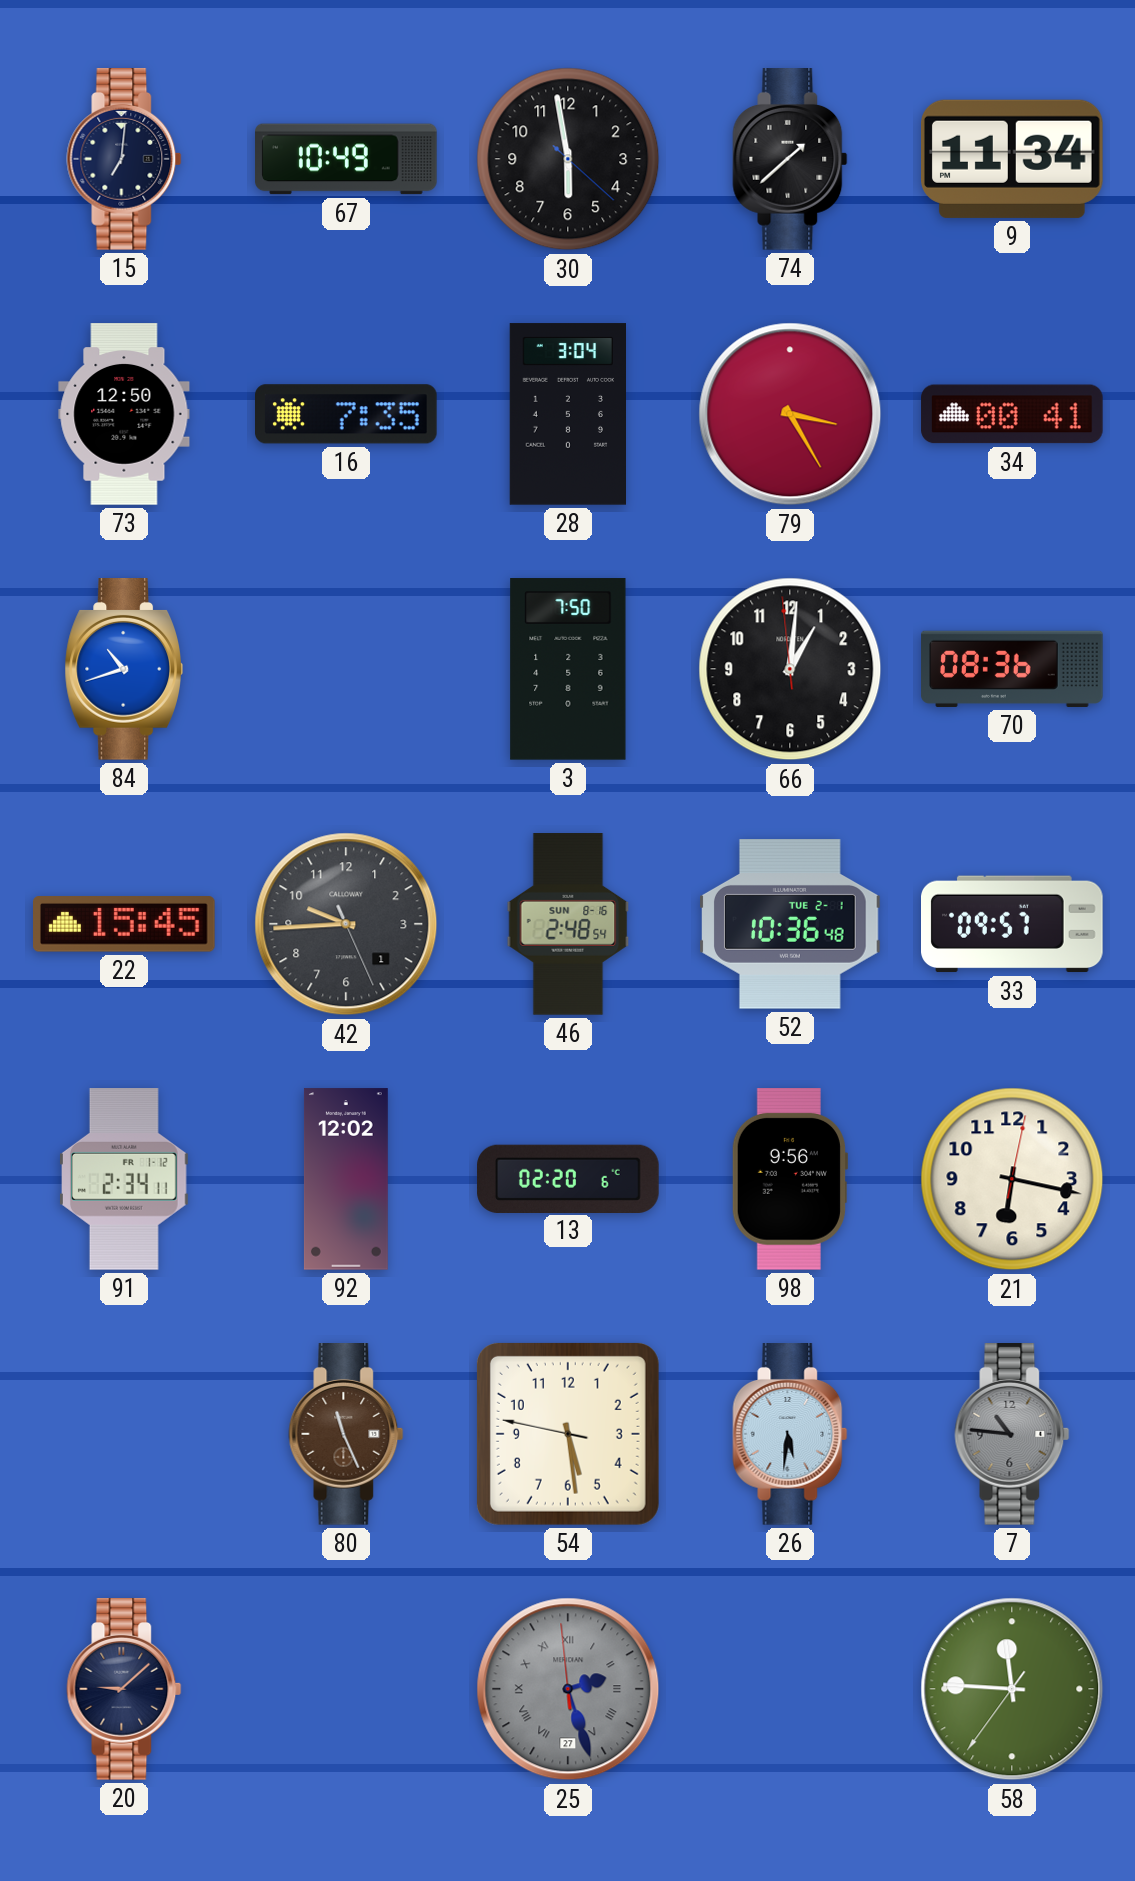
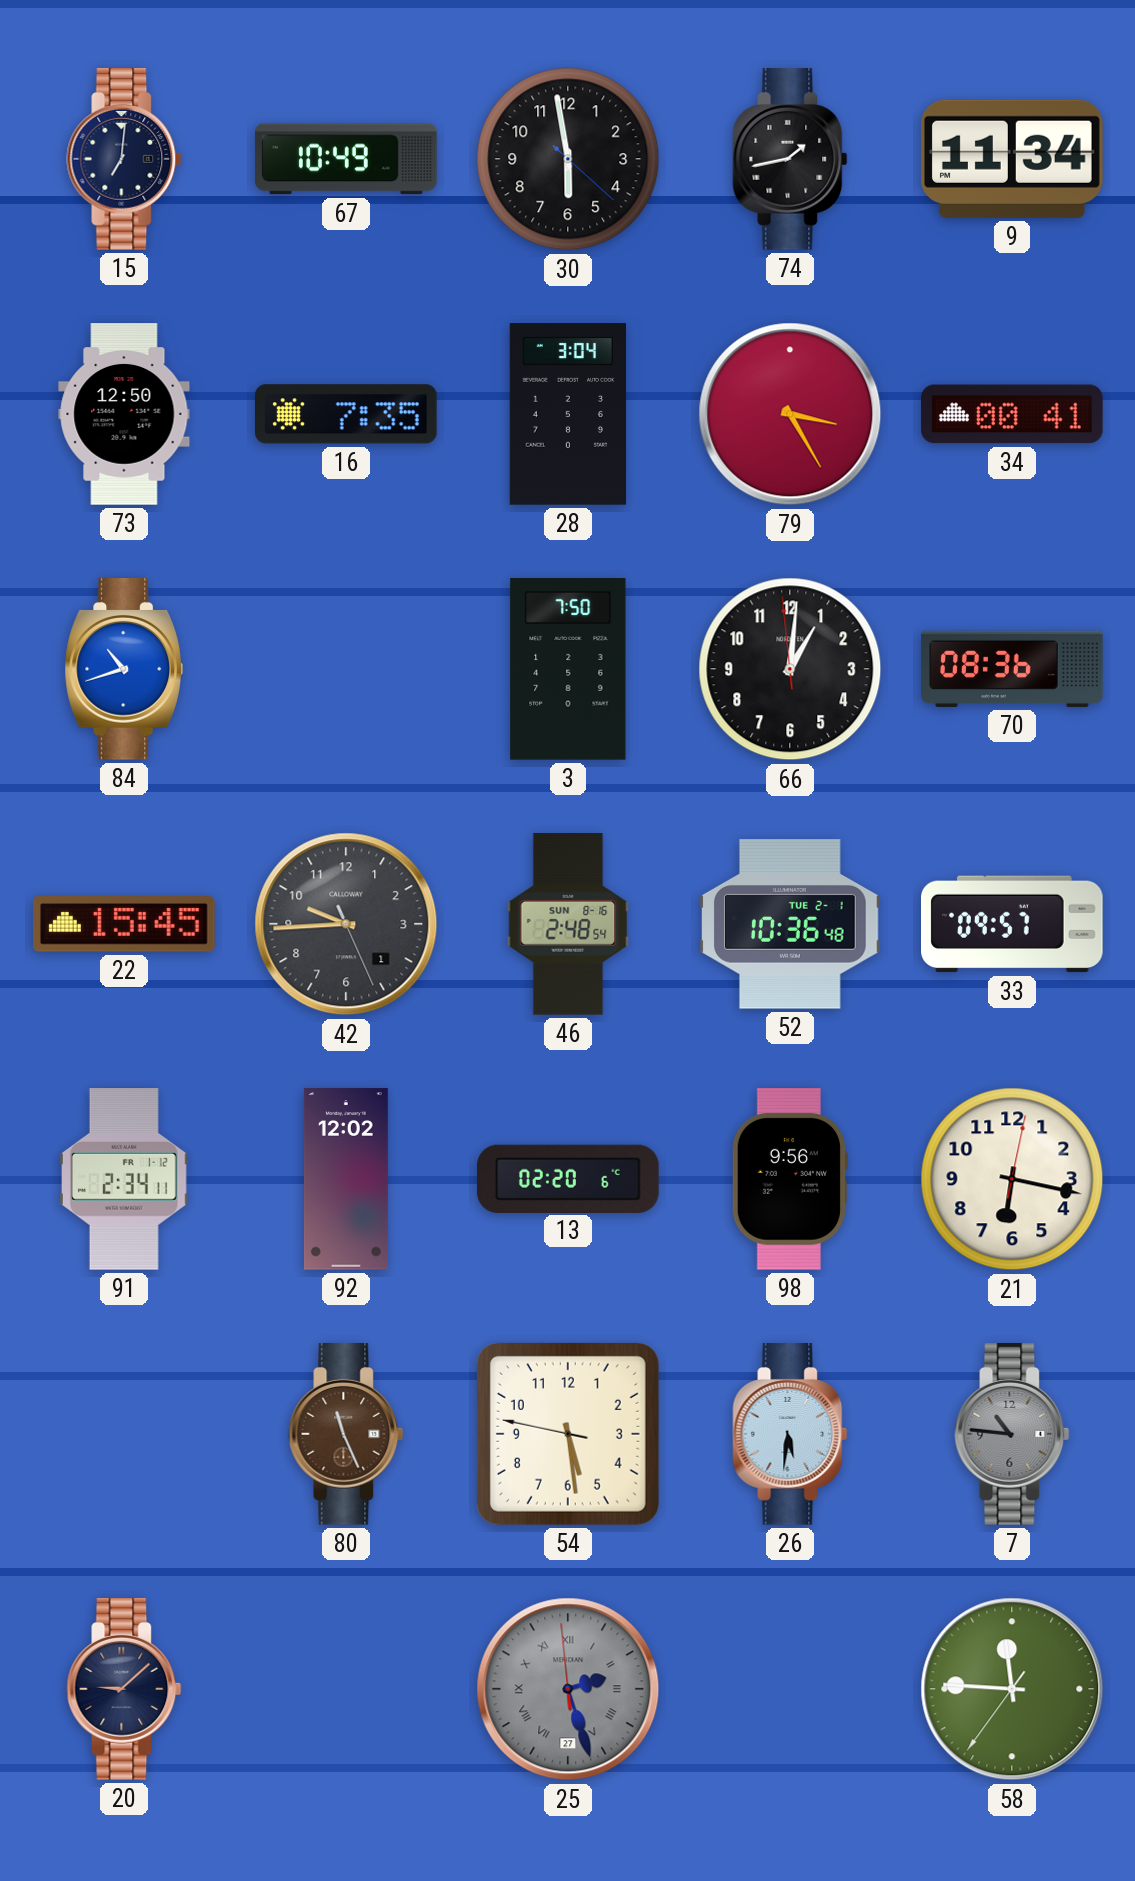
74: 1:38 -> 1:43
